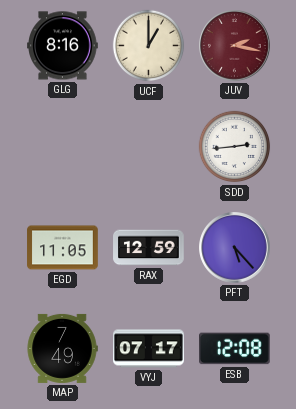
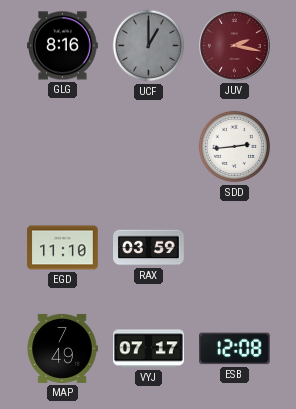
UCF dial: cream -> grey
EGD: 11:05 -> 11:10
RAX: 12:59 -> 03:59
PFT: 5:23 -> none
